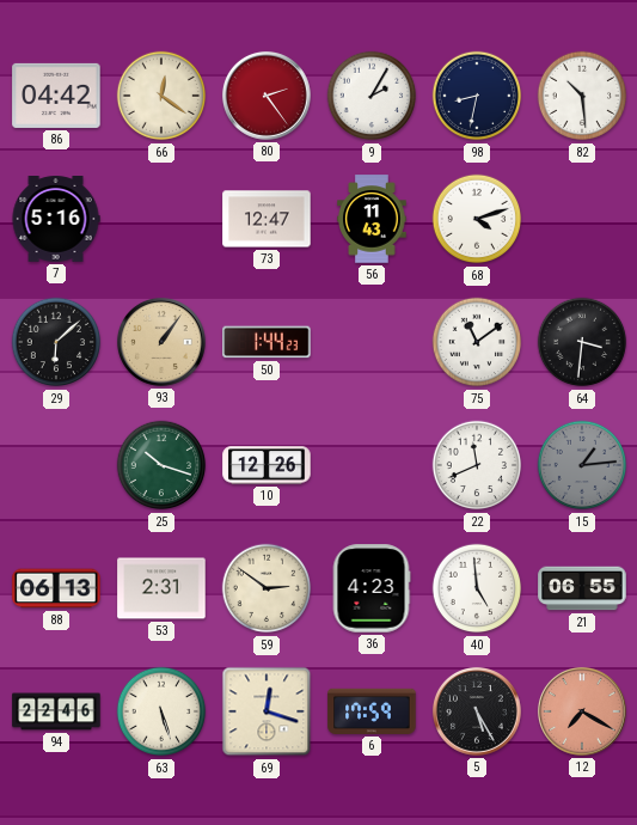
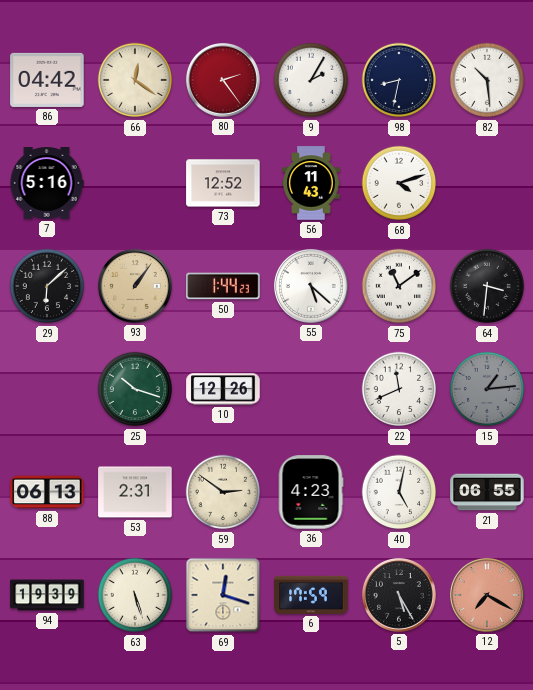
73: 12:47 -> 12:52
55: none -> 5:22
40: 4:59 -> 5:02
94: 22:46 -> 19:39
